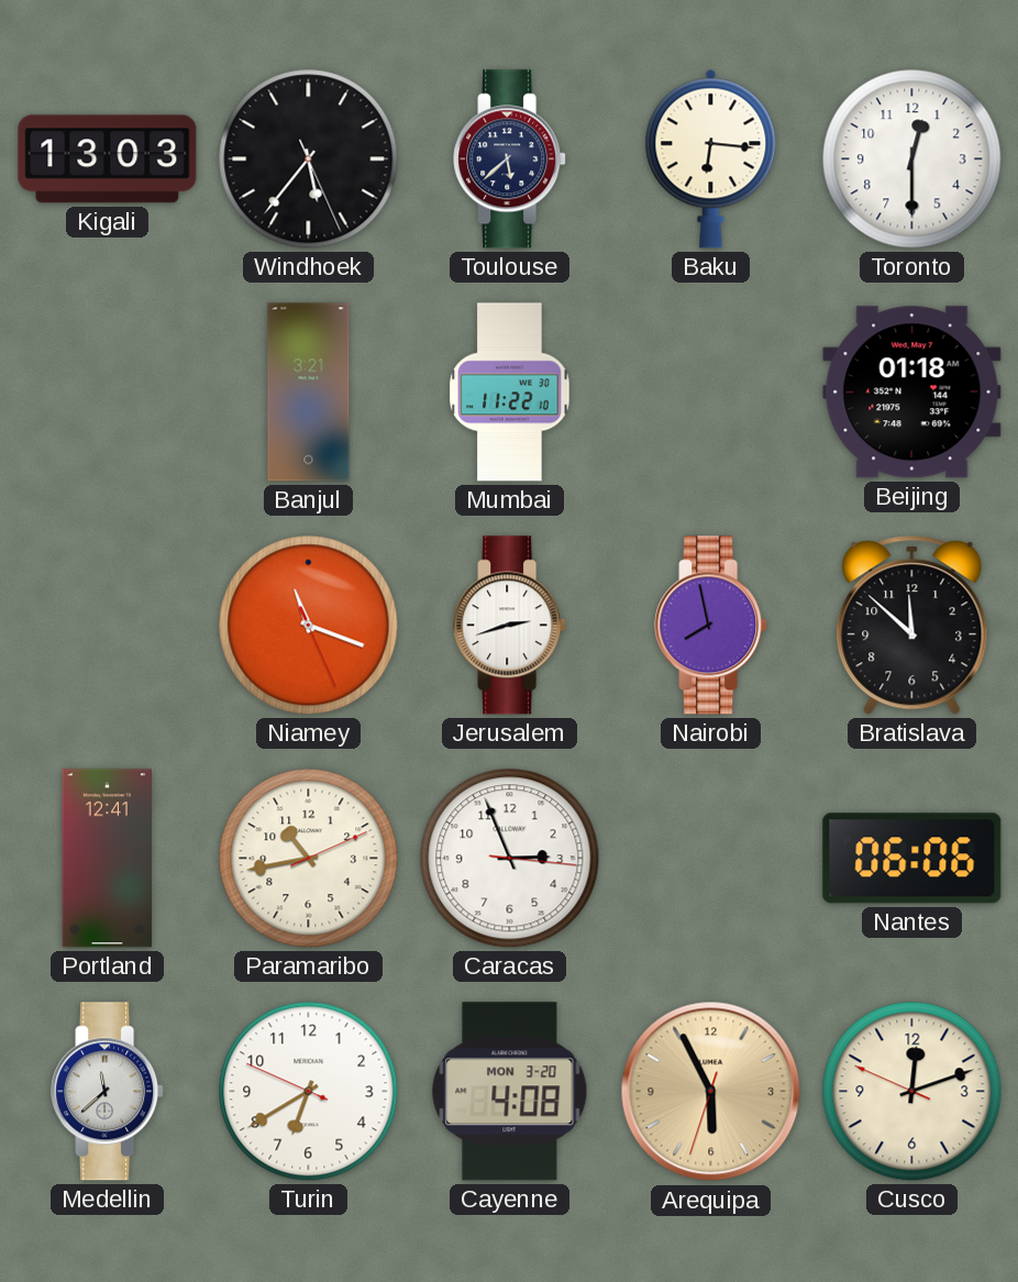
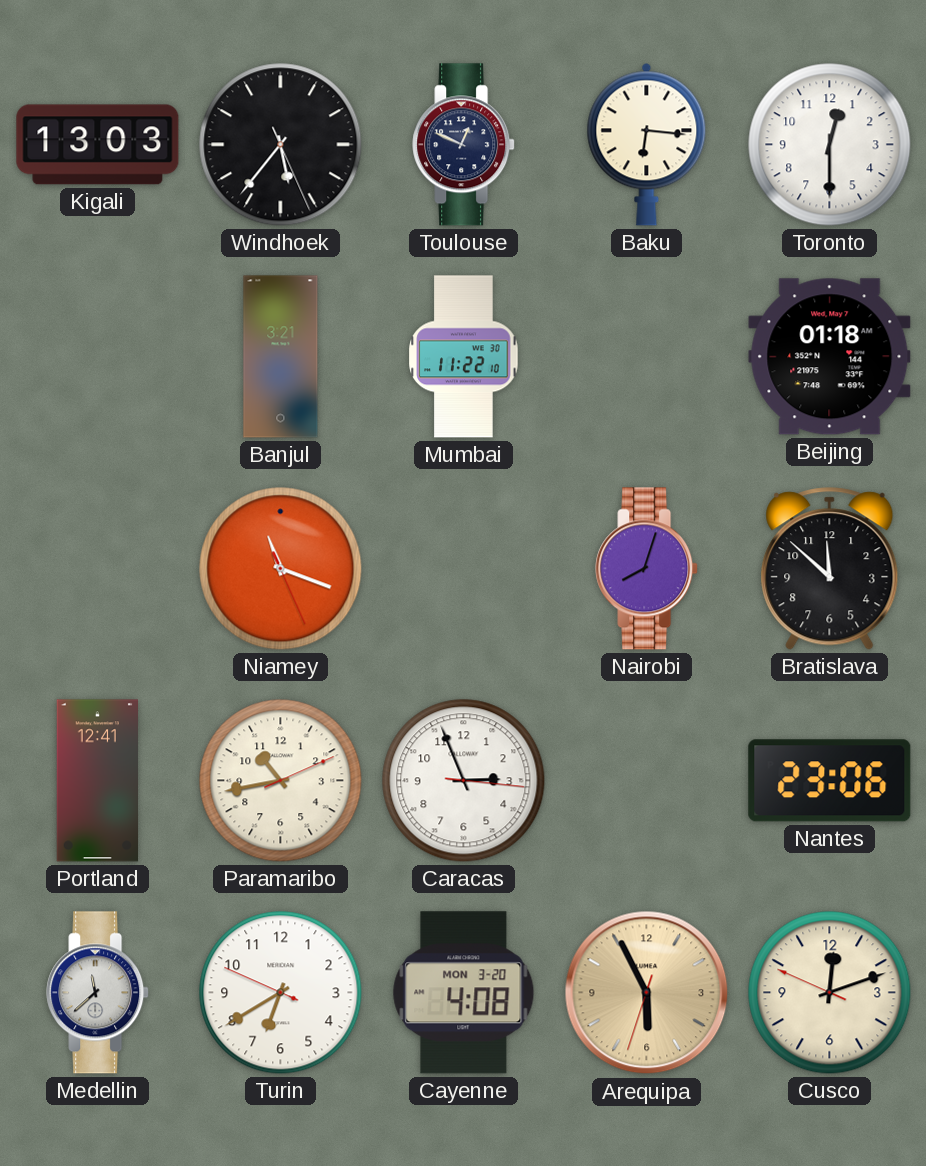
Toulouse: 5:38 -> 12:49
Jerusalem: 2:42 -> none
Nairobi: 7:58 -> 8:03
Nantes: 06:06 -> 23:06
